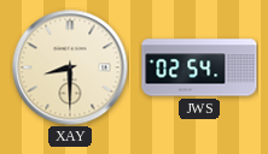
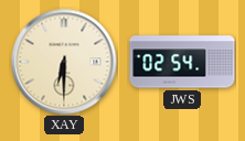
XAY: 8:30 -> 6:30
